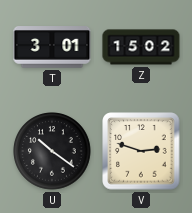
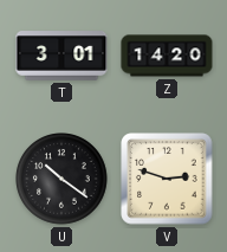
Z: 15:02 -> 14:20
